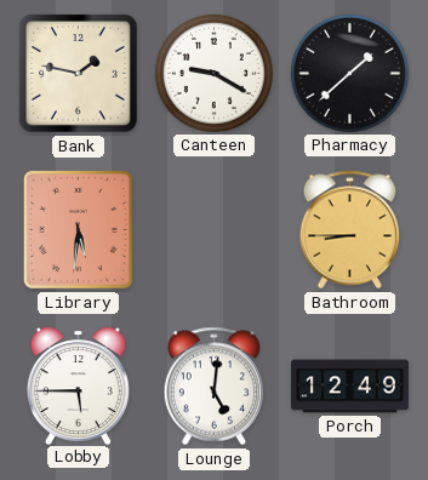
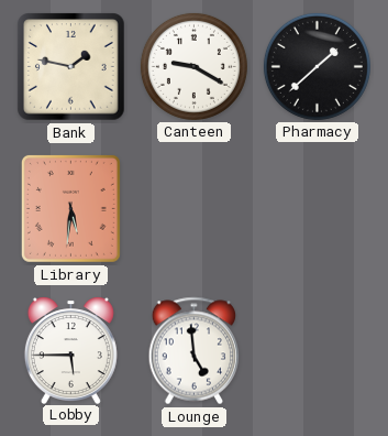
Bathroom: 8:45 -> none
Lounge: 5:01 -> 4:59
Porch: 12:49 -> none
